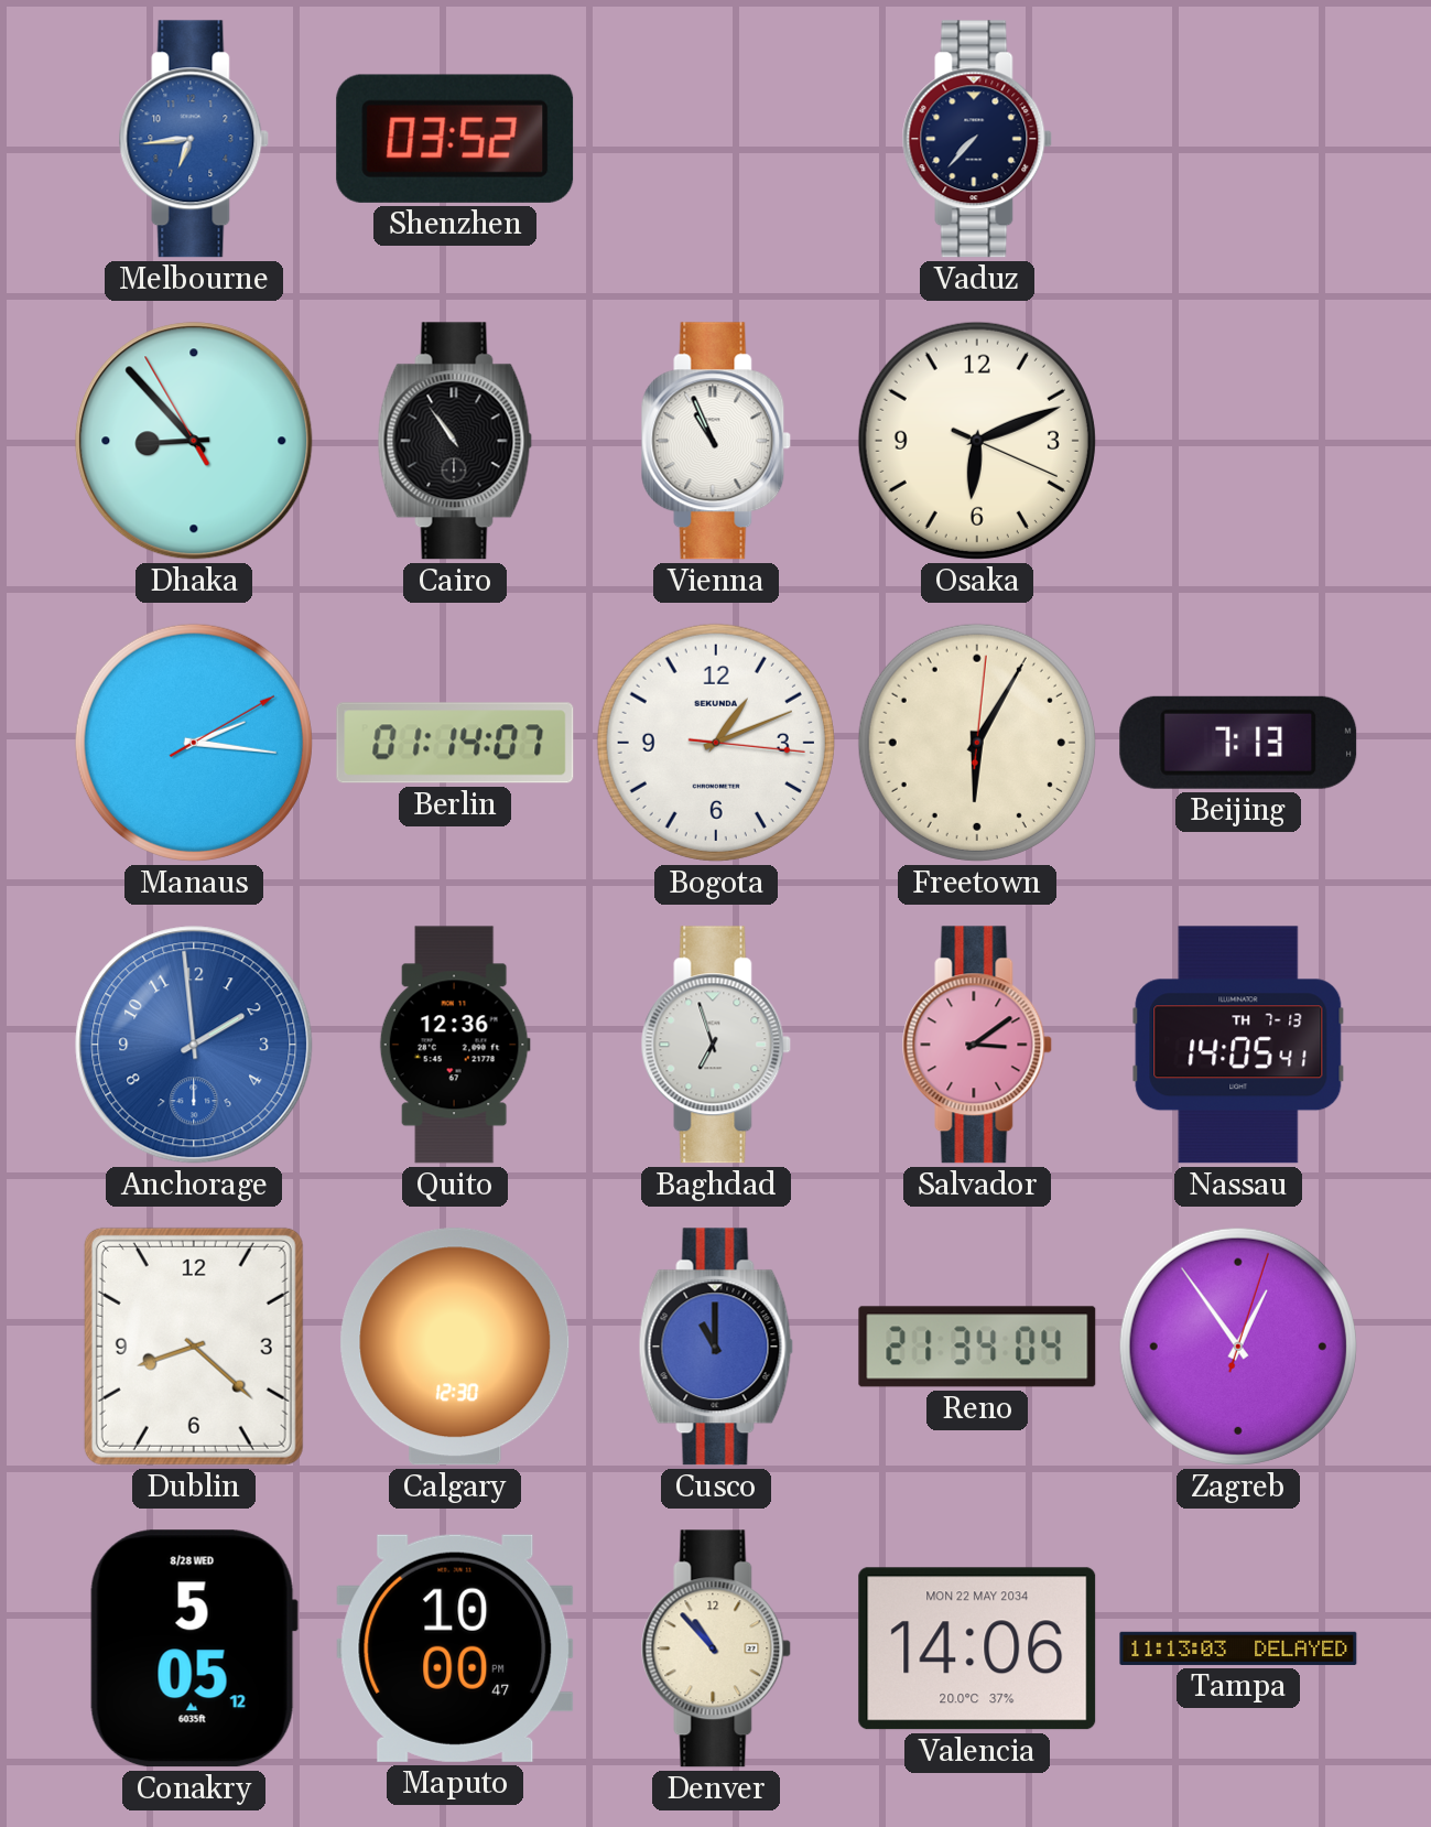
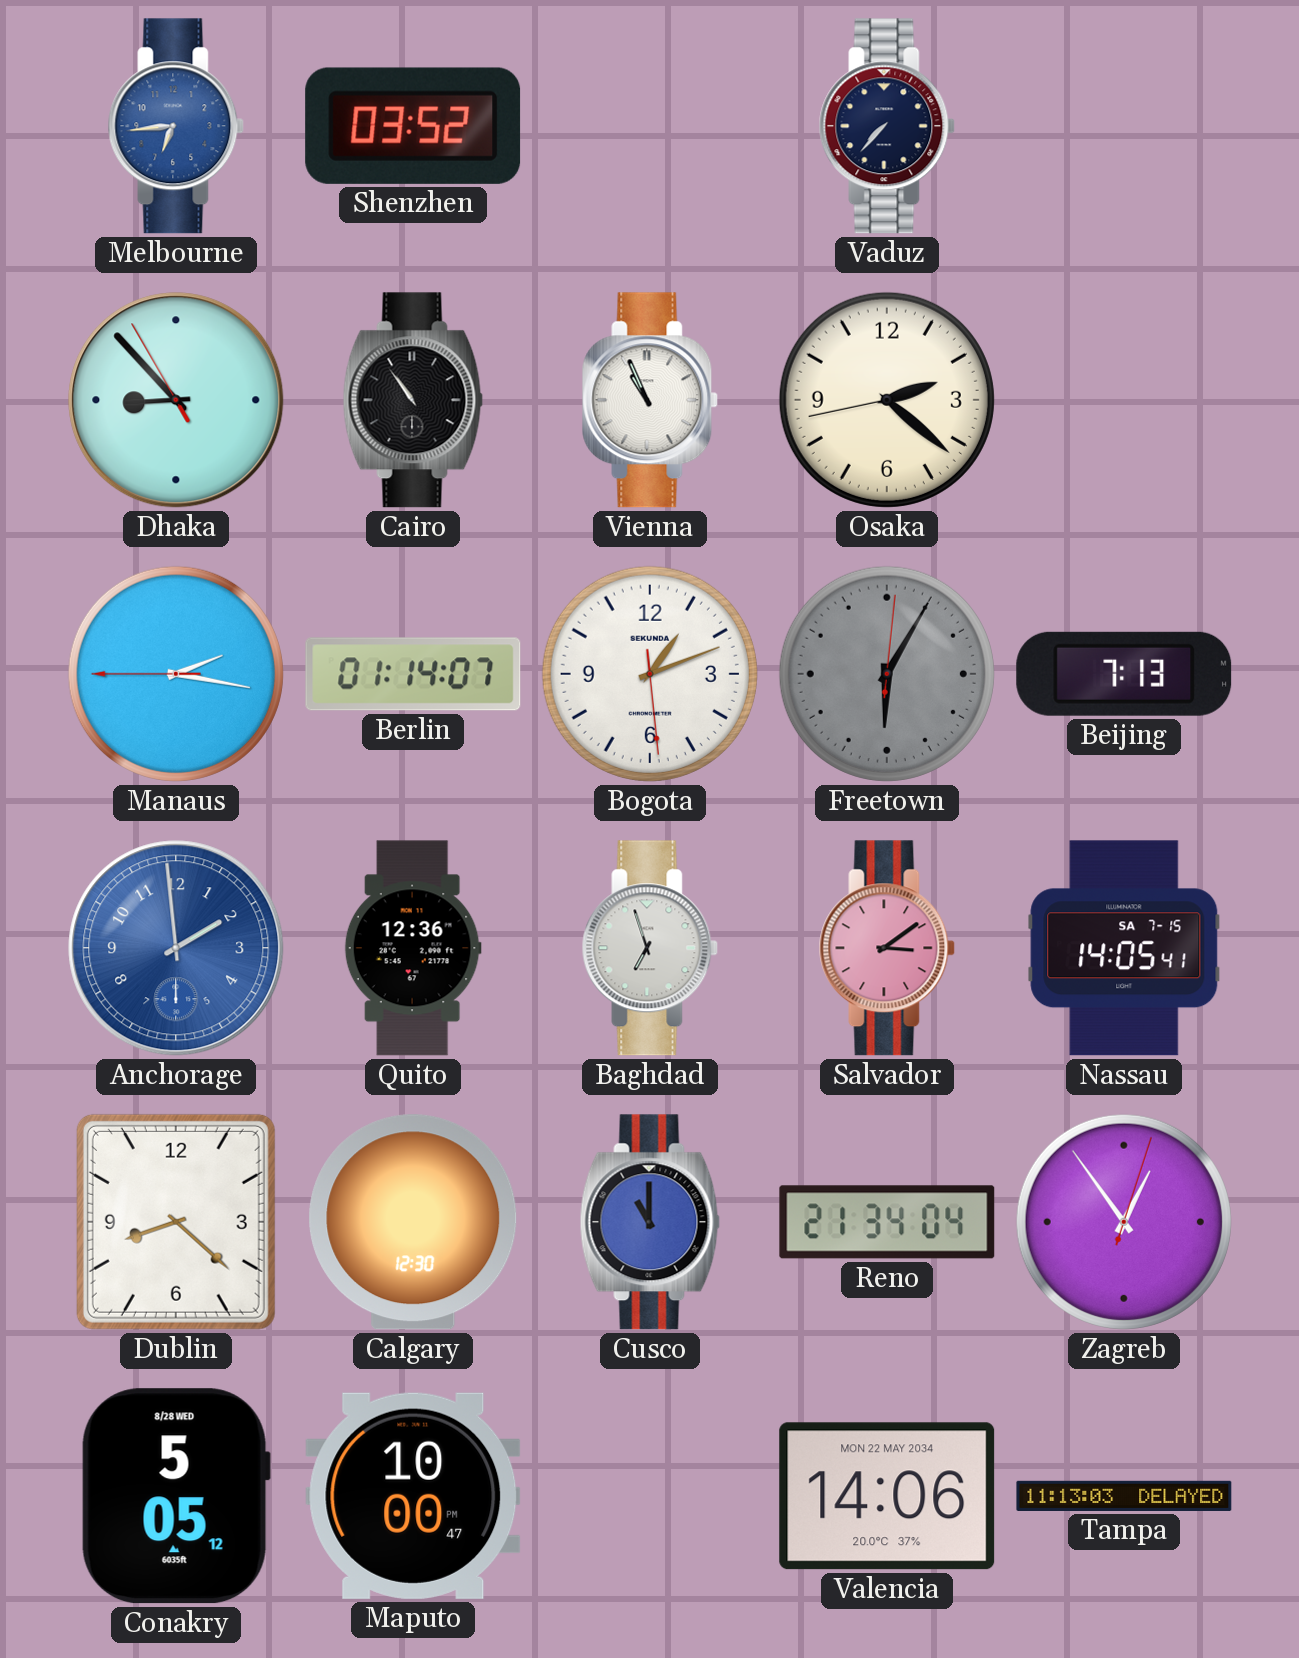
Osaka: 6:11 -> 2:21
Manaus: 2:16:10 -> 2:16:45
Bogota: 1:11:16 -> 1:11:29
Freetown dial: cream -> grey
Nassau date: TH 7-13 -> SA 7-15
Denver: 10:53 -> none
